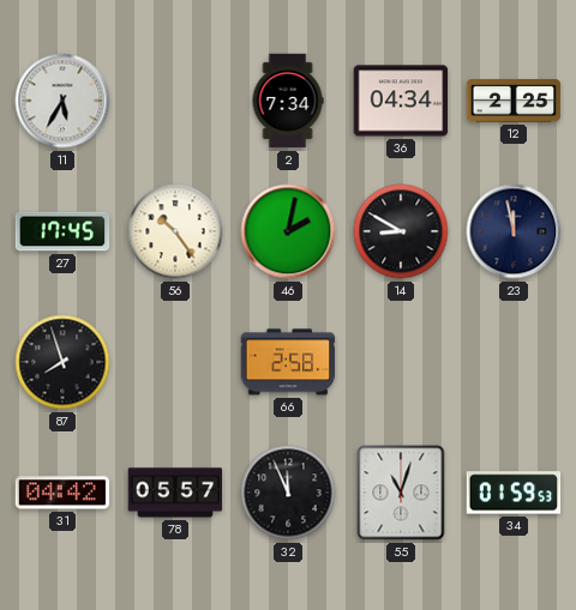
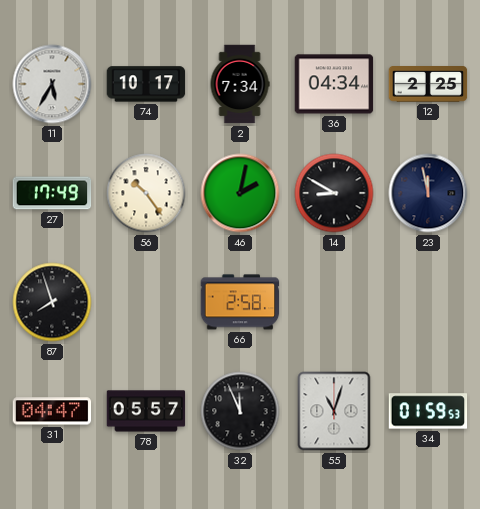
74: none -> 10:17
27: 17:45 -> 17:49
31: 04:42 -> 04:47
